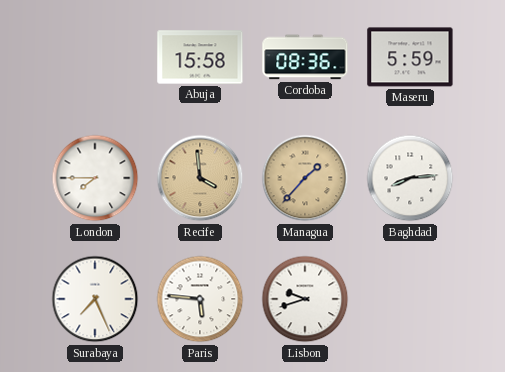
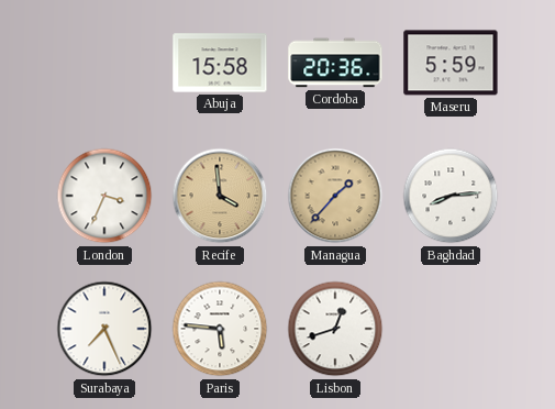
Cordoba: 08:36 -> 20:36
London: 7:45 -> 3:34
Lisbon: 9:42 -> 12:42
